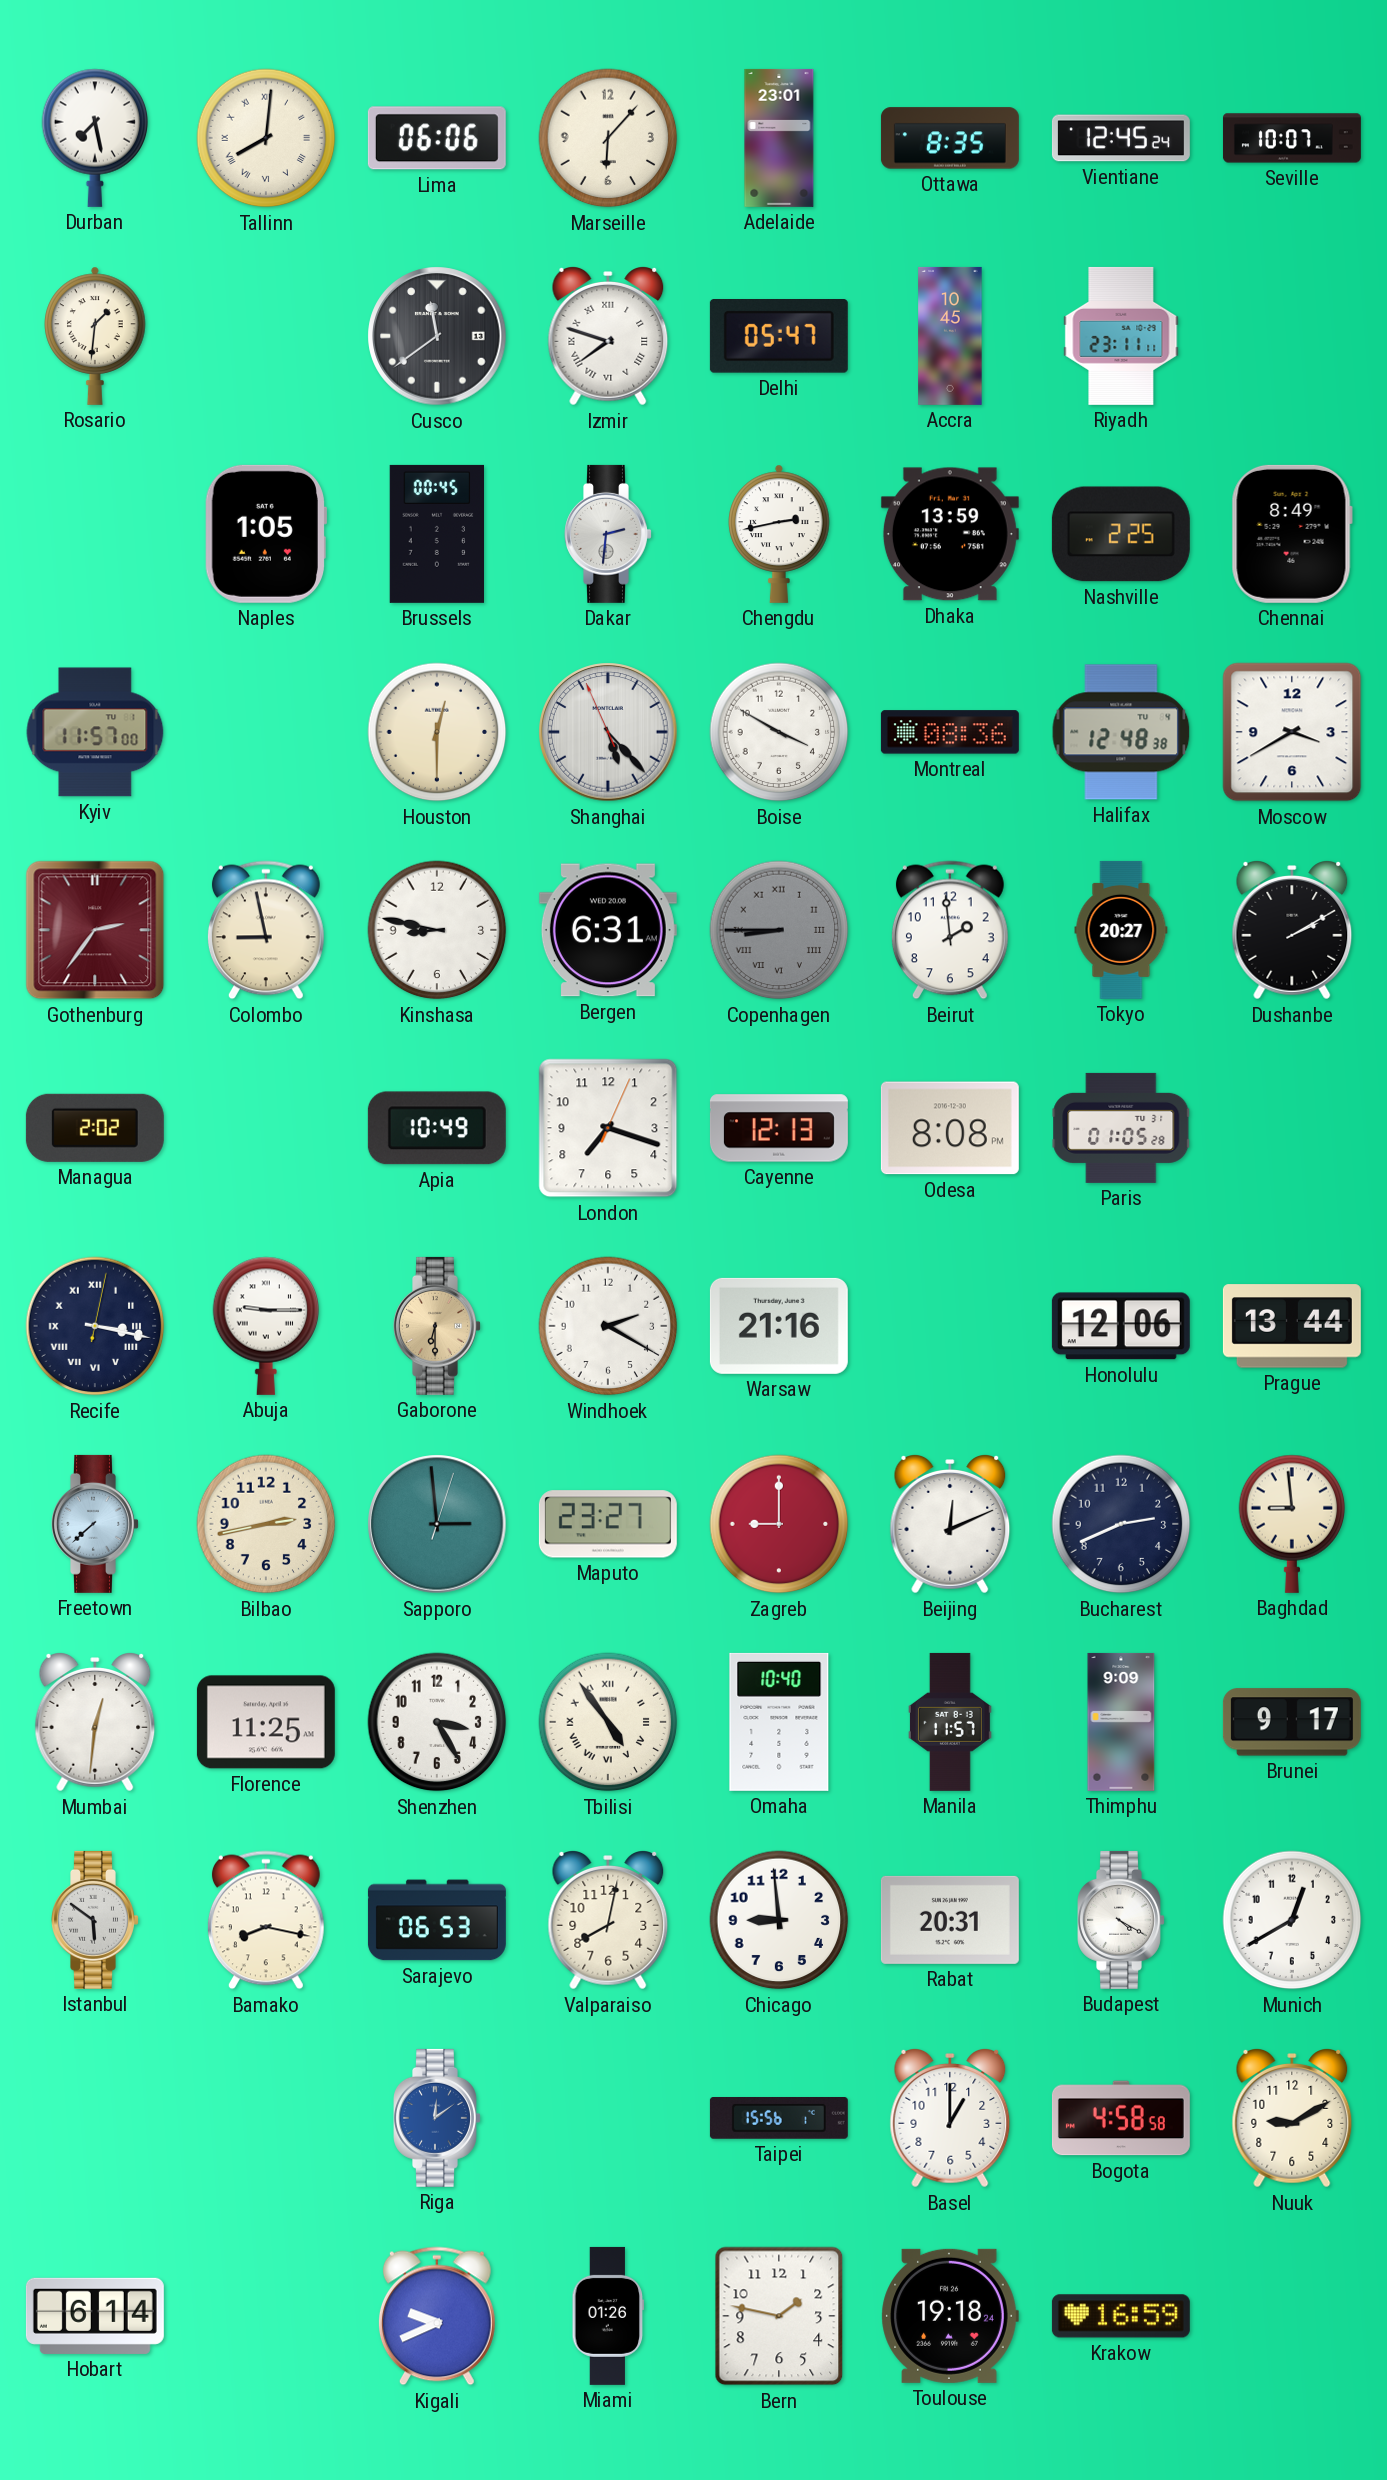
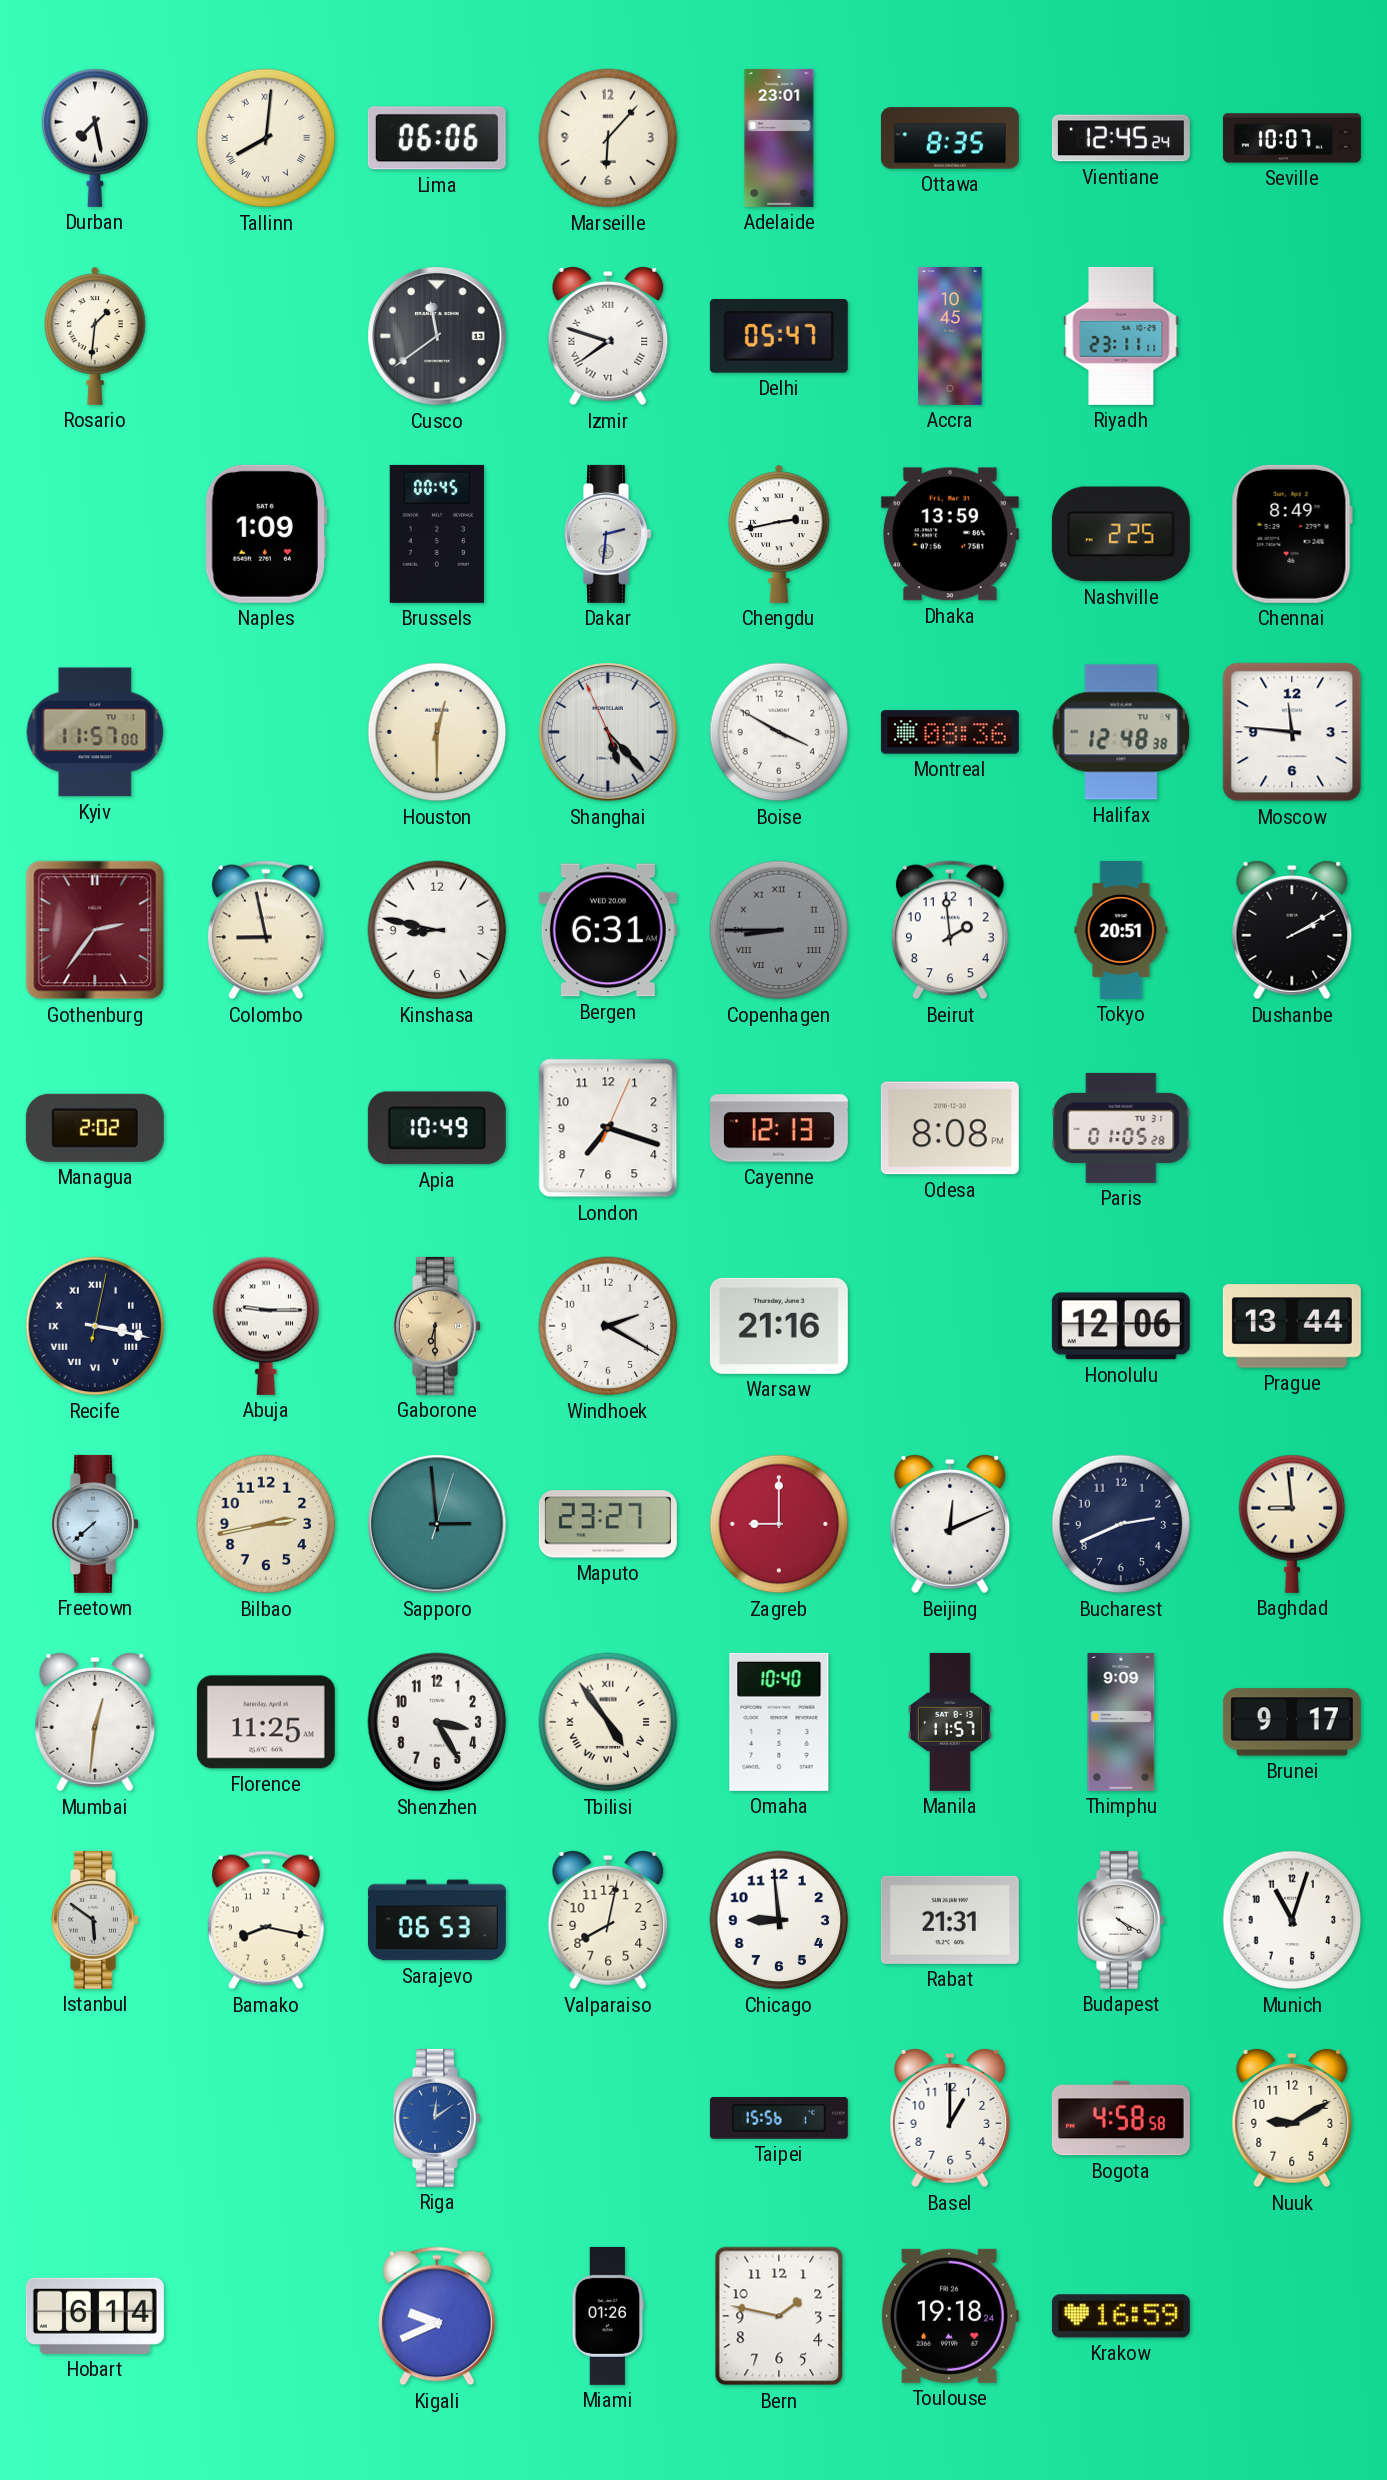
Naples: 1:05 -> 1:09
Moscow: 3:40 -> 11:46
Tokyo: 20:27 -> 20:51
Rabat: 20:31 -> 21:31
Munich: 12:40 -> 11:03
